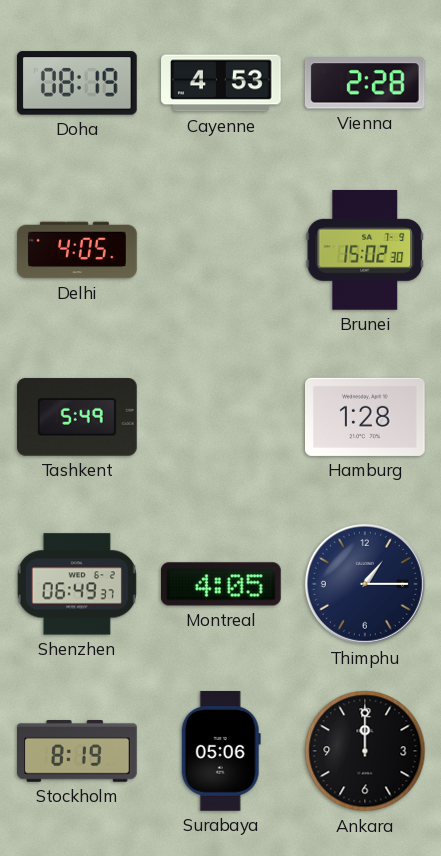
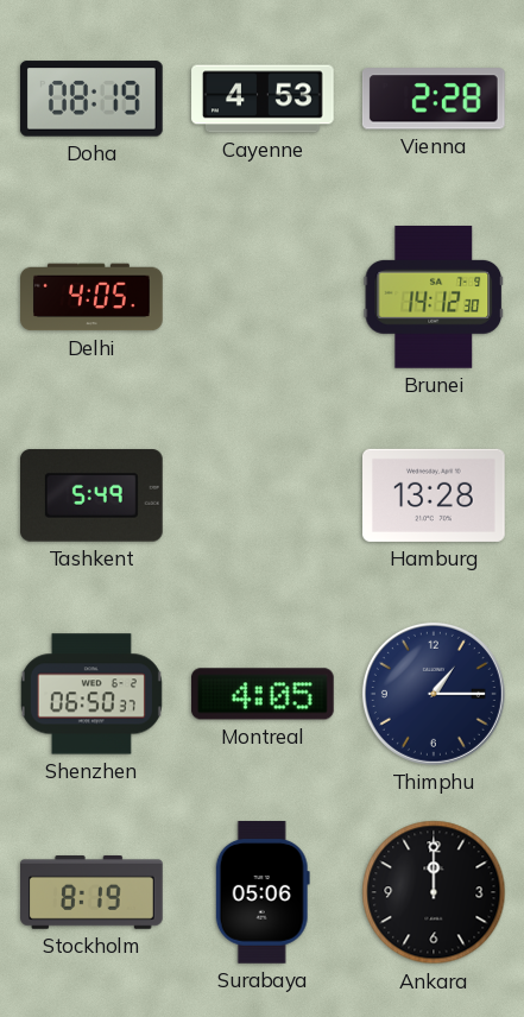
Brunei: 15:02 -> 14:12
Hamburg: 1:28 -> 13:28
Shenzhen: 06:49 -> 06:50
